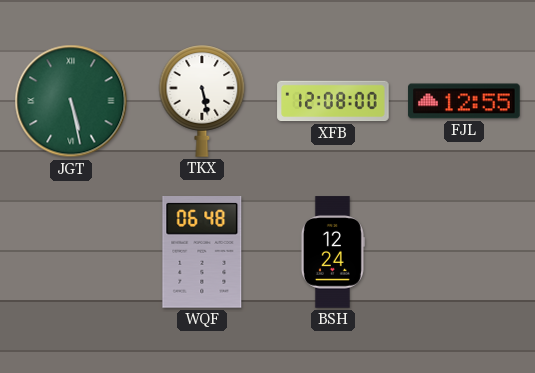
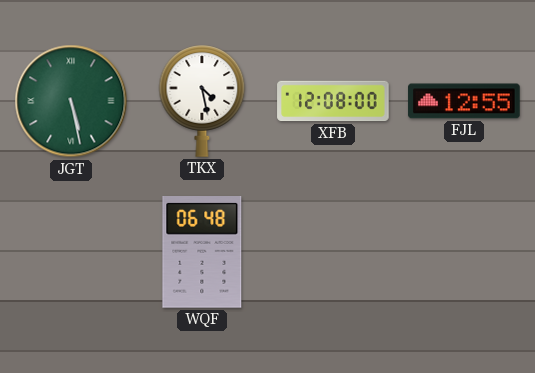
TKX: 5:28 -> 4:28
BSH: 12:24 -> none
